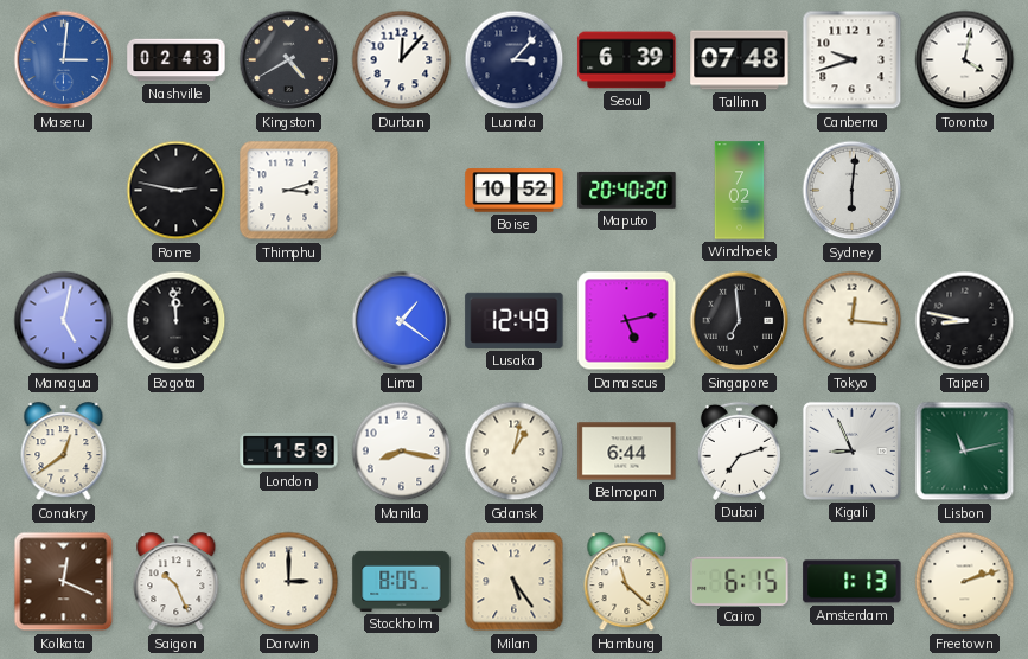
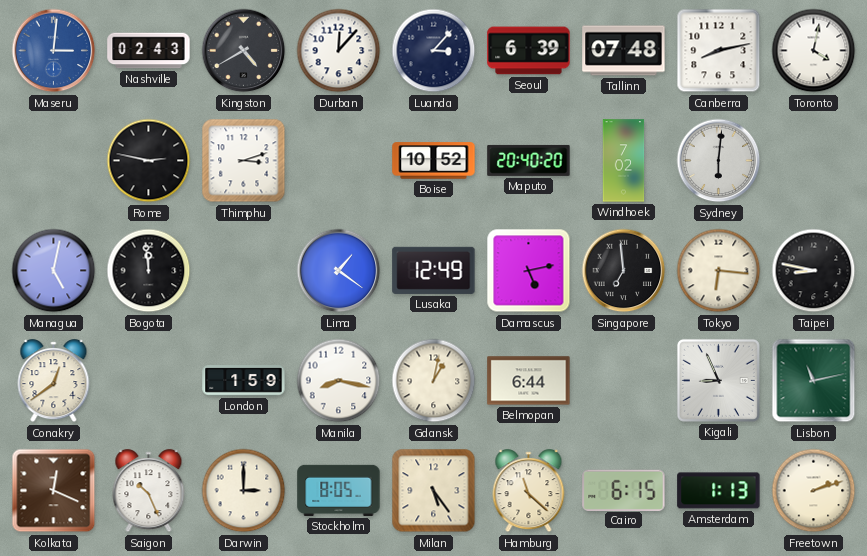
Canberra: 9:42 -> 8:13
Tokyo: 12:16 -> 6:16
Dubai: 7:12 -> none
